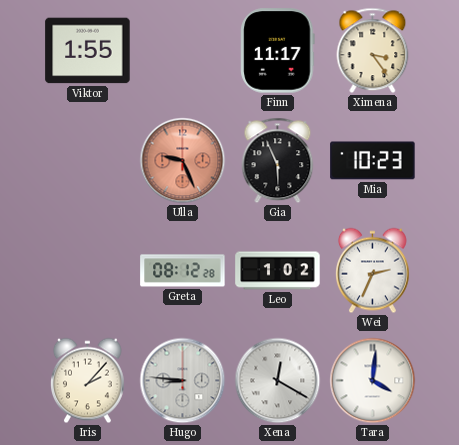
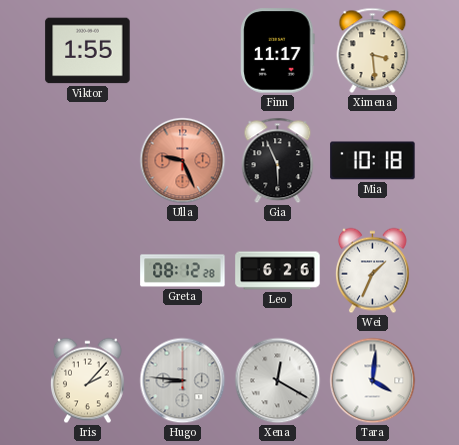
Ximena: 3:24 -> 3:29
Mia: 10:23 -> 10:18
Leo: 1:02 -> 6:26
Wei: 2:34 -> 1:34
